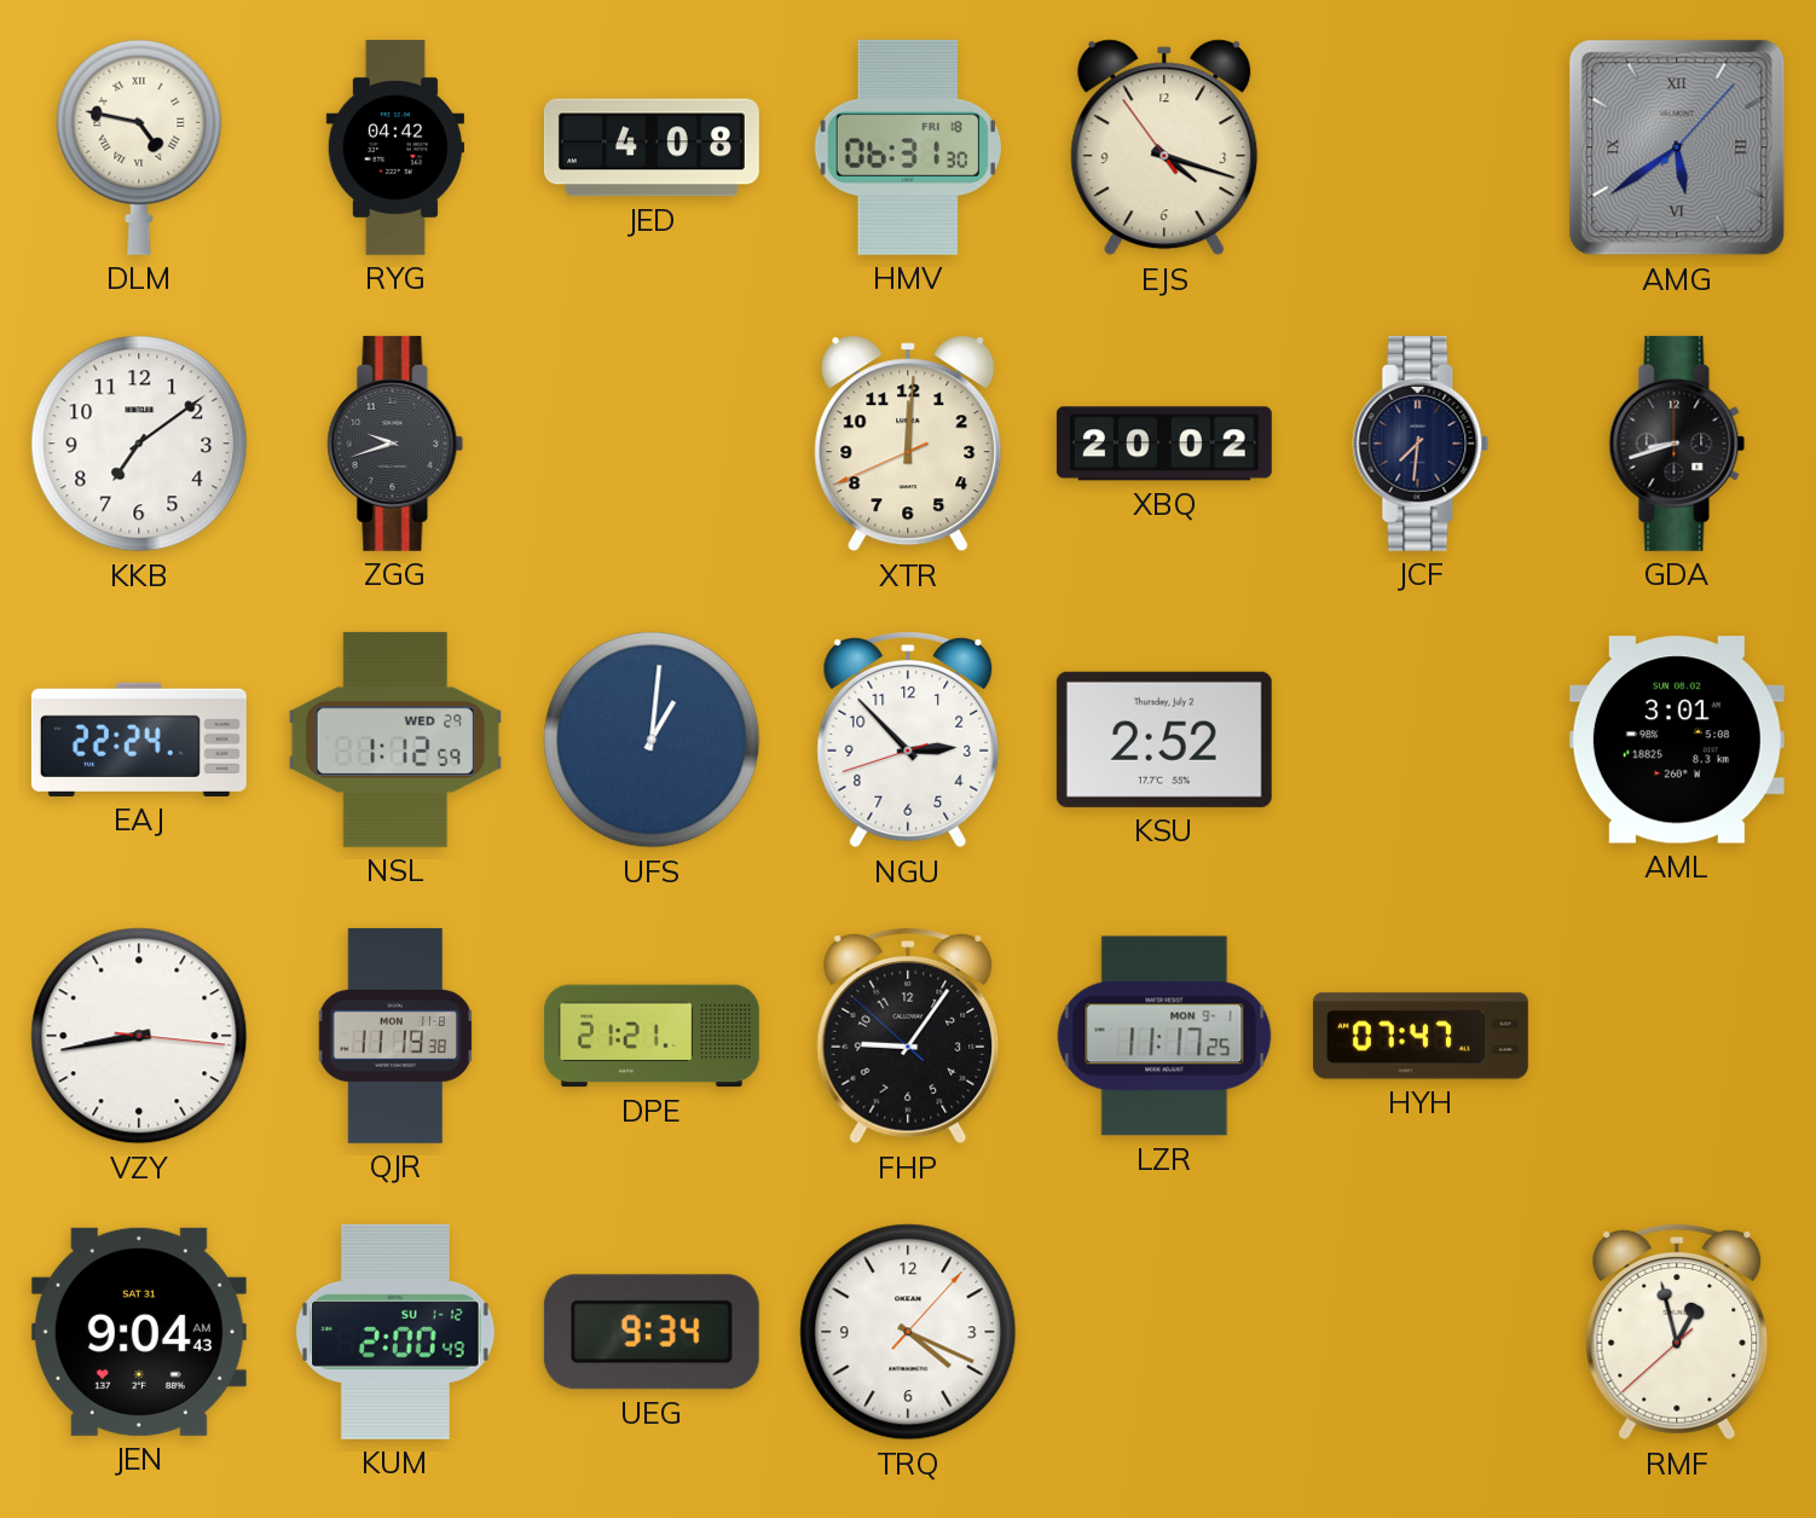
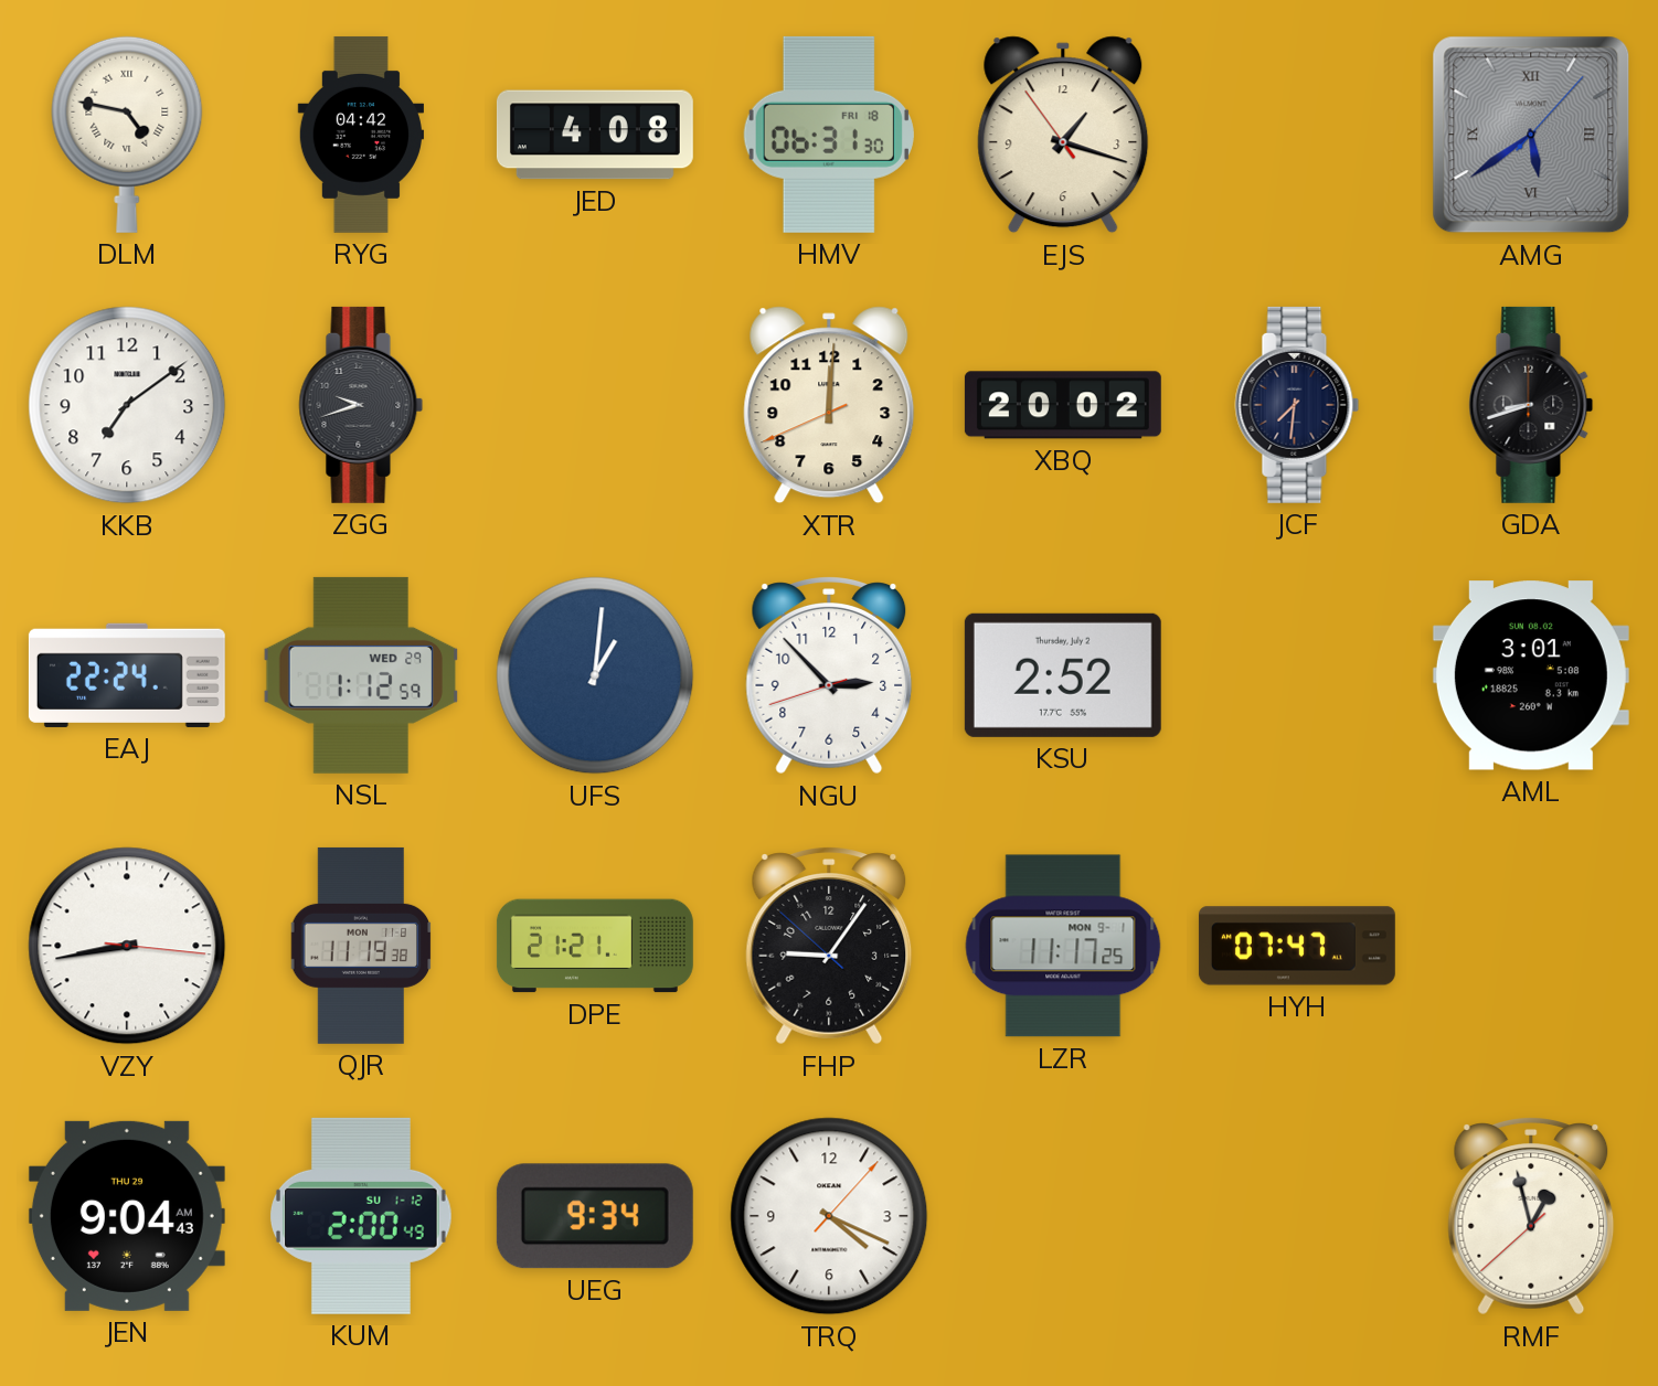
EJS: 4:17 -> 1:17
JEN date: SAT 31 -> THU 29
